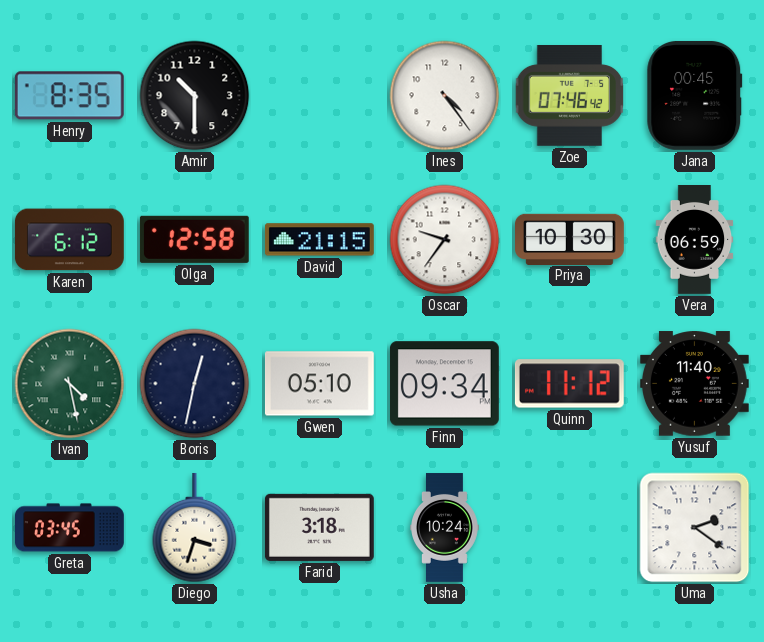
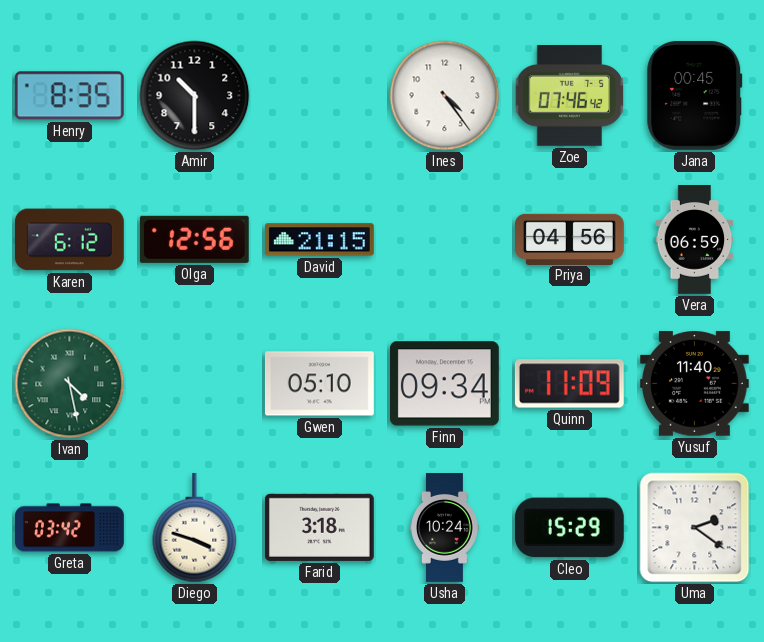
Olga: 12:58 -> 12:56
Oscar: 9:36 -> none
Priya: 10:30 -> 04:56
Boris: 12:32 -> none
Quinn: 11:12 -> 11:09
Greta: 03:45 -> 03:42
Diego: 3:33 -> 3:48
Cleo: none -> 15:29
